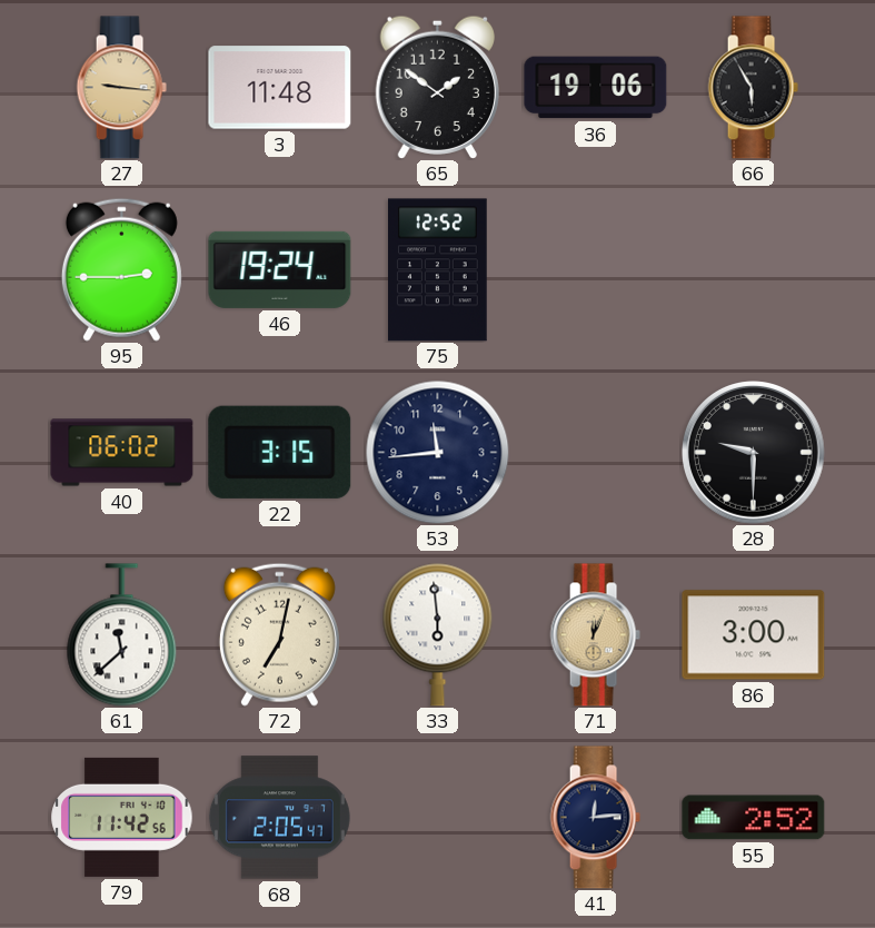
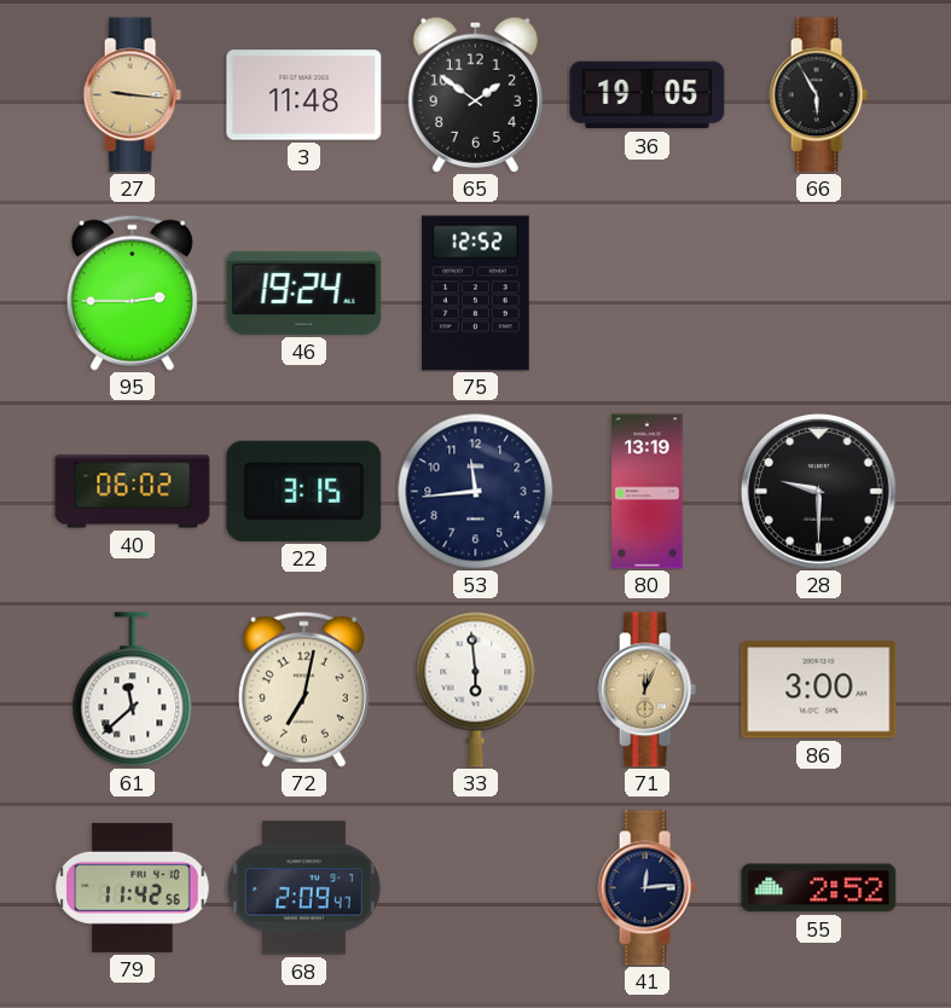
36: 19:06 -> 19:05
80: none -> 13:19
68: 2:05 -> 2:09
